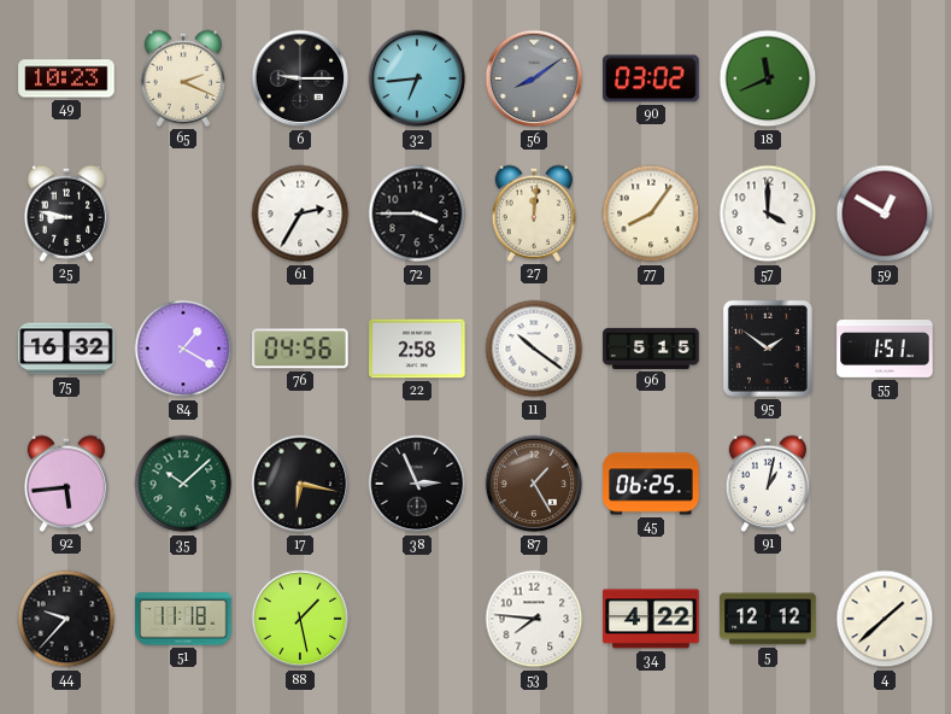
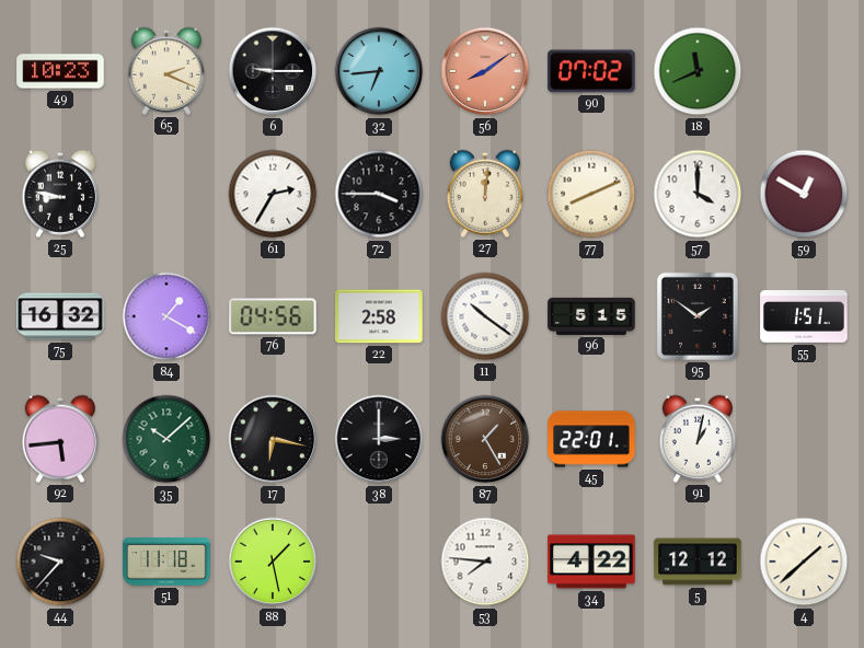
56 dial: grey -> salmon
90: 03:02 -> 07:02
77: 8:06 -> 8:11
38: 2:56 -> 3:00
45: 06:25 -> 22:01
